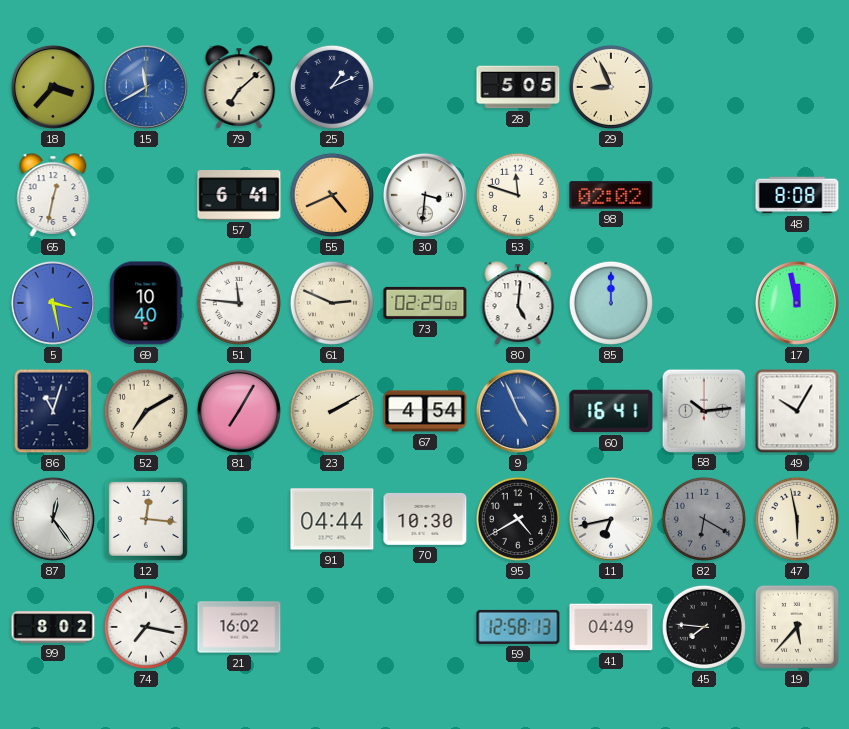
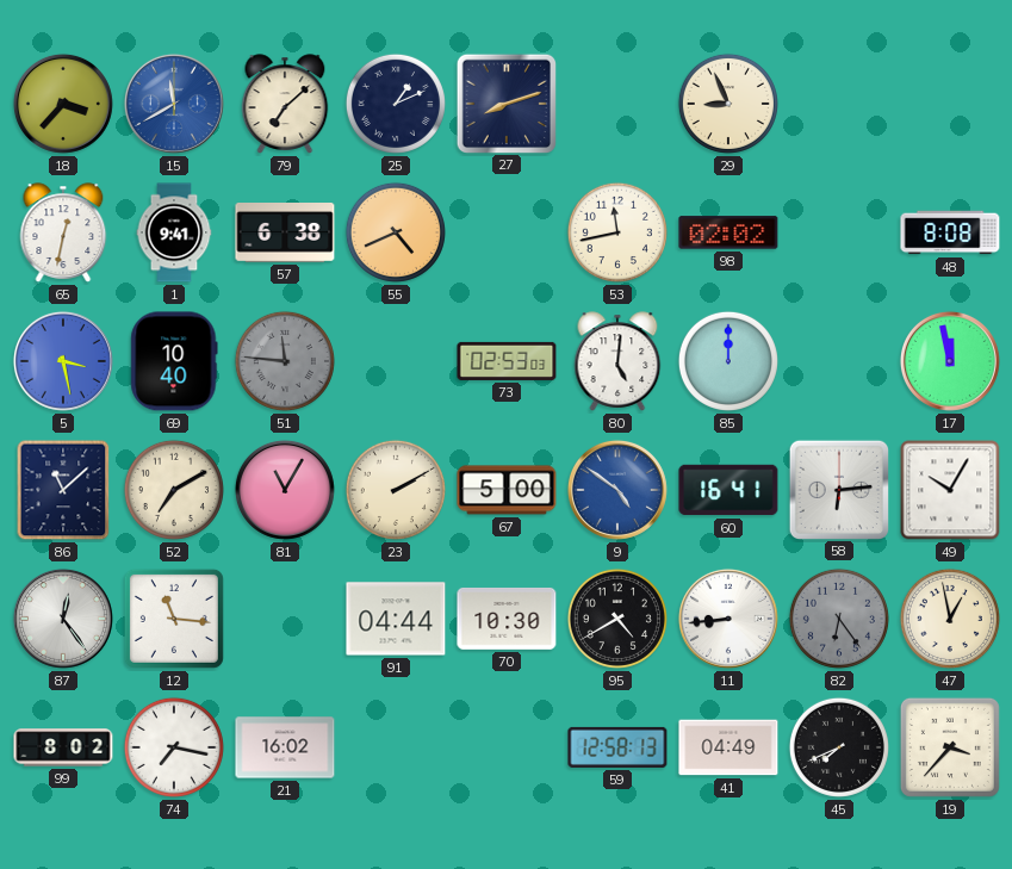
27: none -> 8:12
28: 5:05 -> none
1: none -> 9:41
57: 6:41 -> 6:38
30: 3:31 -> none
53: 11:48 -> 11:43
51 dial: white -> grey
61: 2:49 -> none
73: 02:29 -> 02:53
86: 11:03 -> 11:08
81: 7:05 -> 11:05
67: 4:54 -> 5:00
9: 4:56 -> 4:51
58: 10:14 -> 6:14
12: 12:16 -> 11:16
11: 6:43 -> 8:44
82: 6:20 -> 6:24
47: 5:58 -> 12:58
45: 7:46 -> 7:41
19: 5:37 -> 3:37
